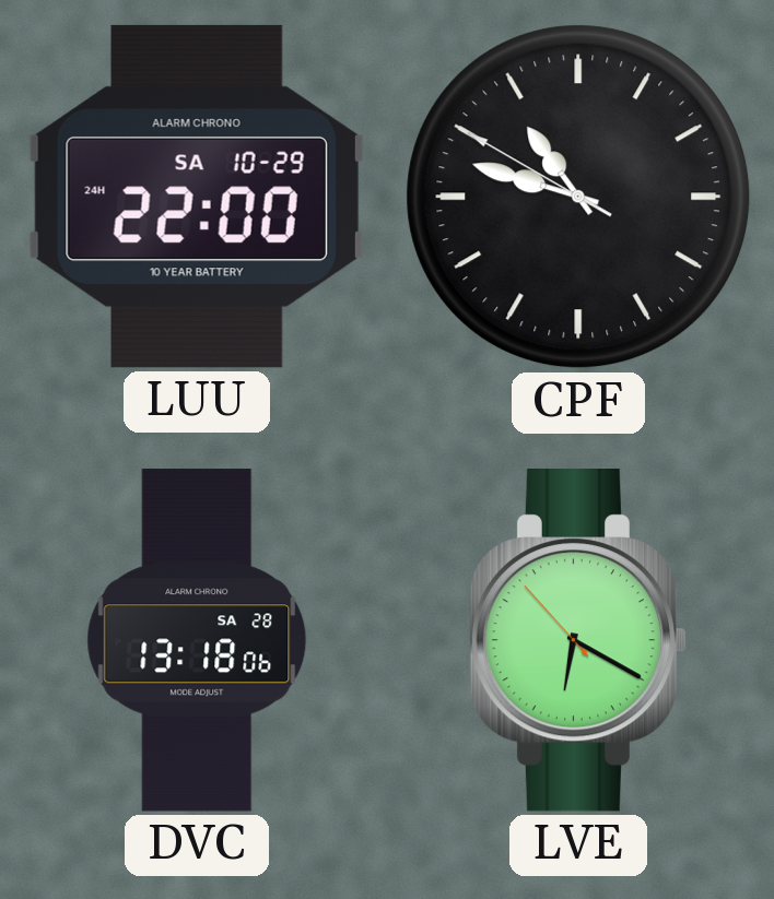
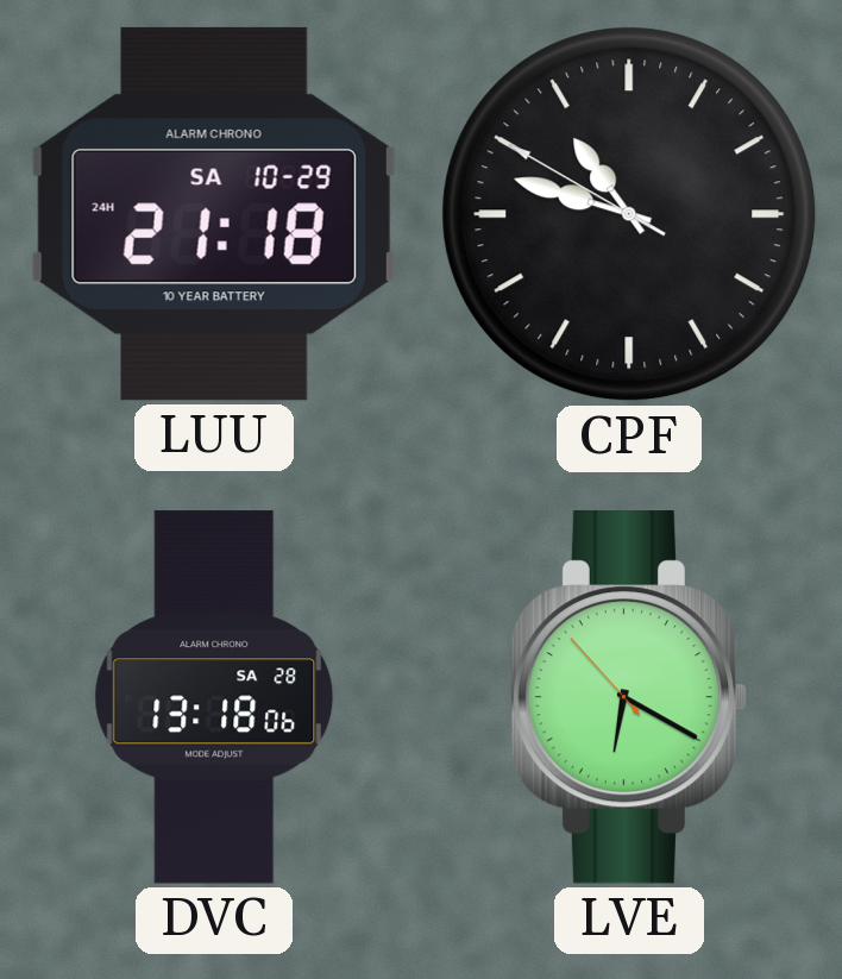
LUU: 22:00 -> 21:18
